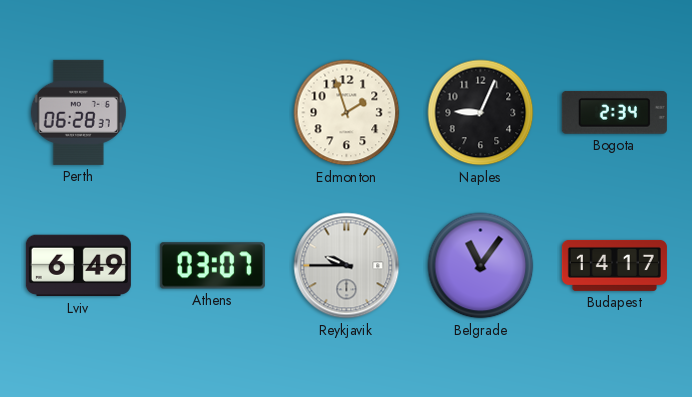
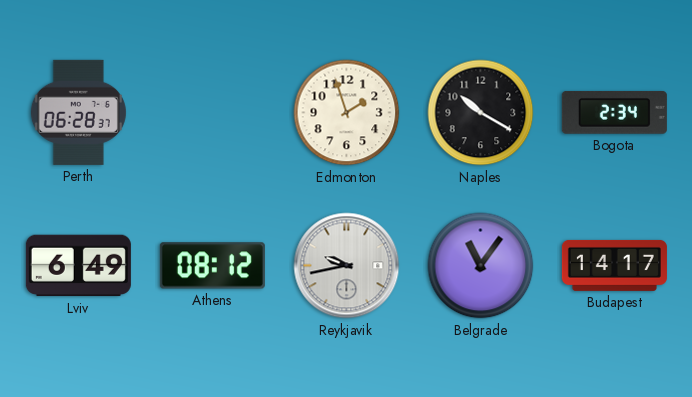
Naples: 9:04 -> 10:20
Athens: 03:07 -> 08:12
Reykjavik: 9:45 -> 9:43
